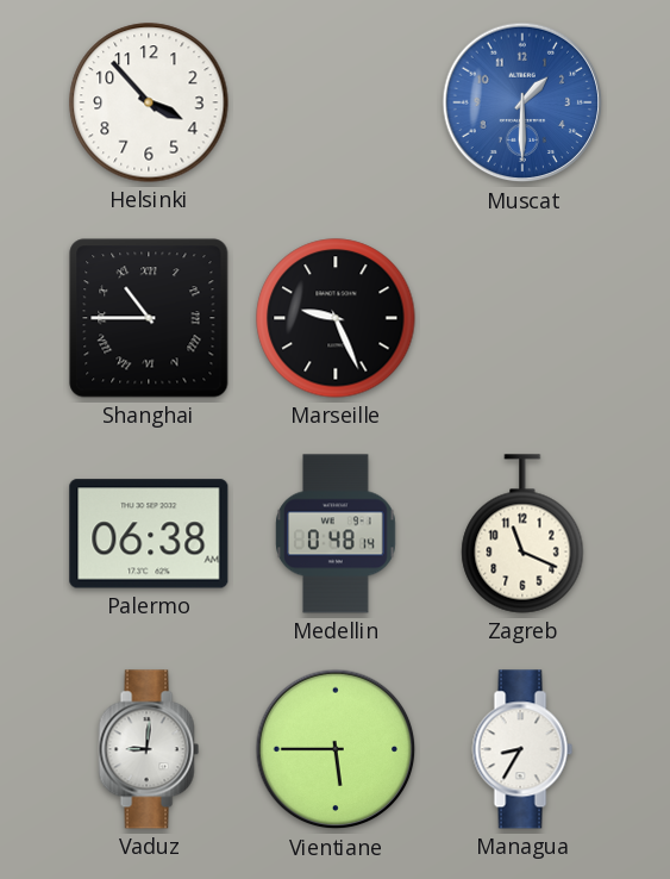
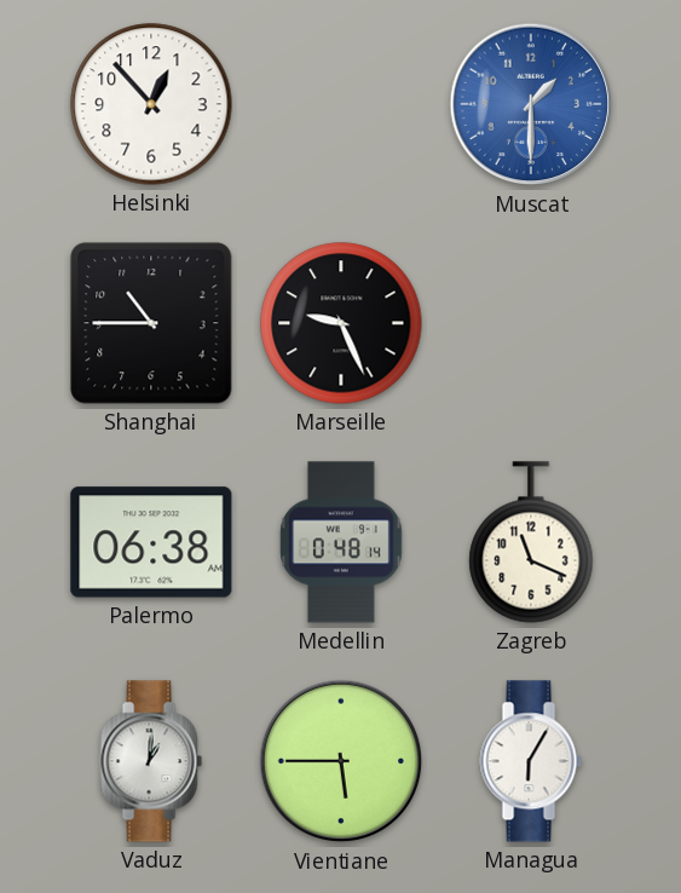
Helsinki: 3:53 -> 12:53
Shanghai numerals: Roman -> Arabic
Vaduz: 9:01 -> 1:01
Managua: 8:35 -> 6:05
